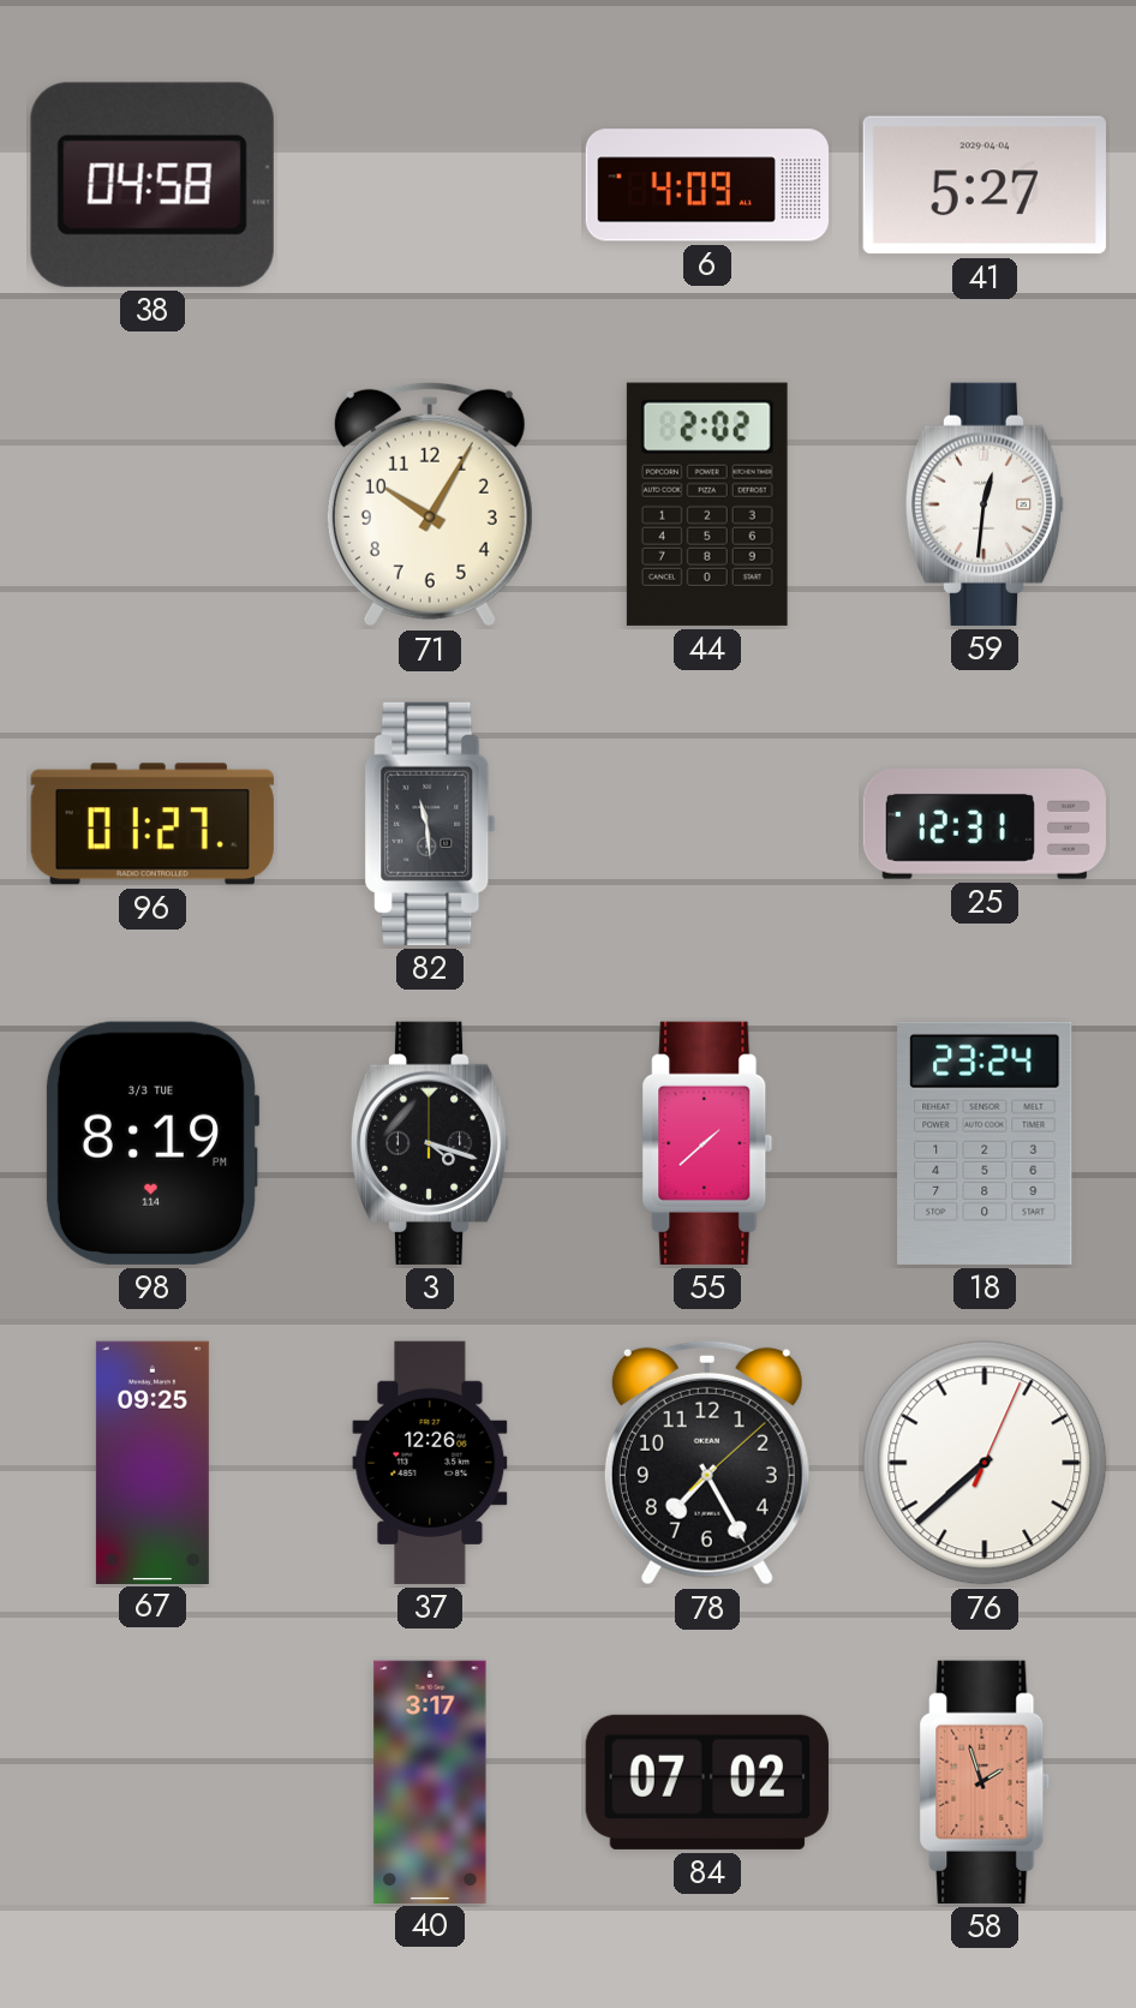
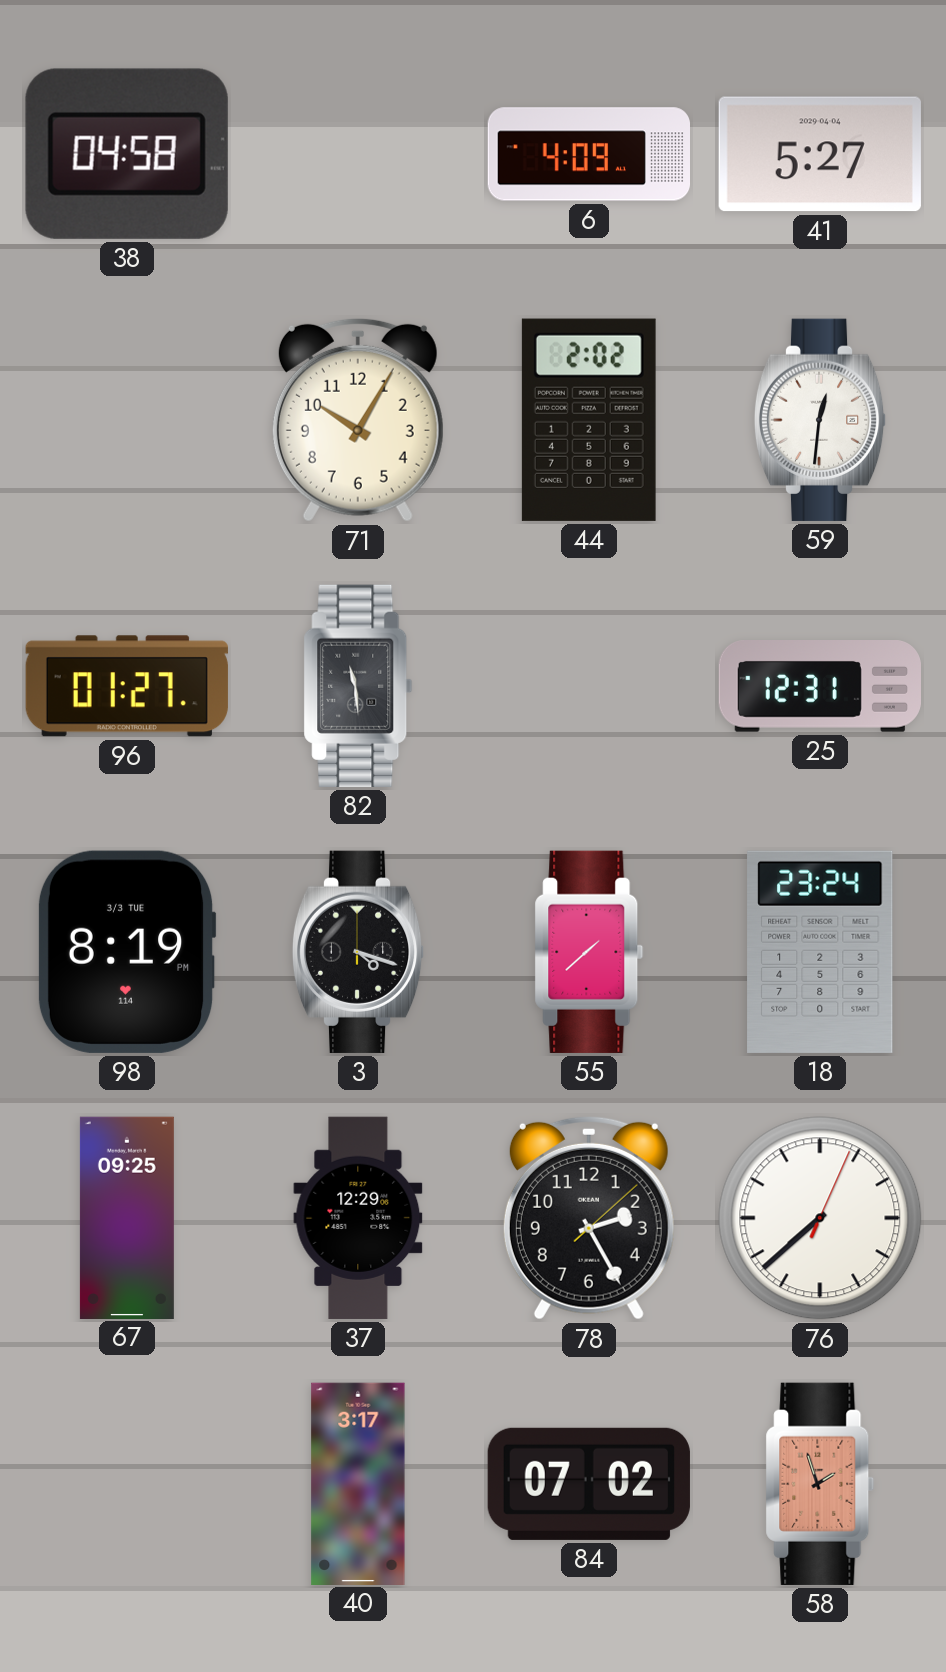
37: 12:26 -> 12:29
78: 7:25 -> 2:25
